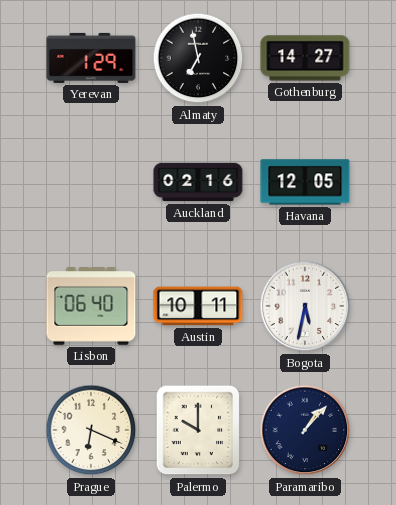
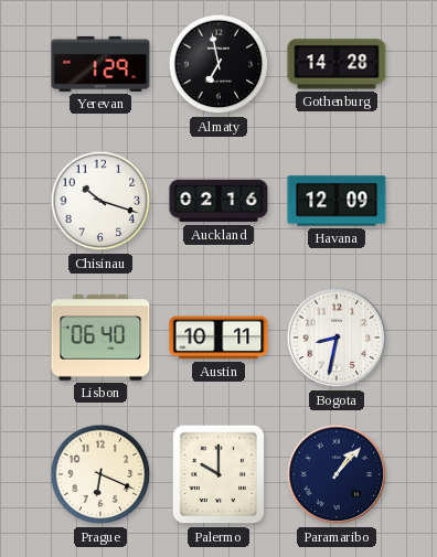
Gothenburg: 14:27 -> 14:28
Chisinau: none -> 10:18
Havana: 12:05 -> 12:09
Bogota: 5:32 -> 8:32
